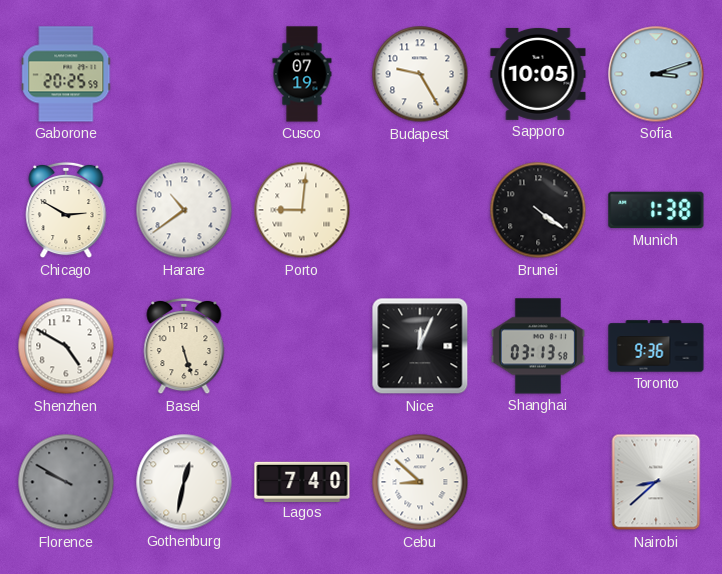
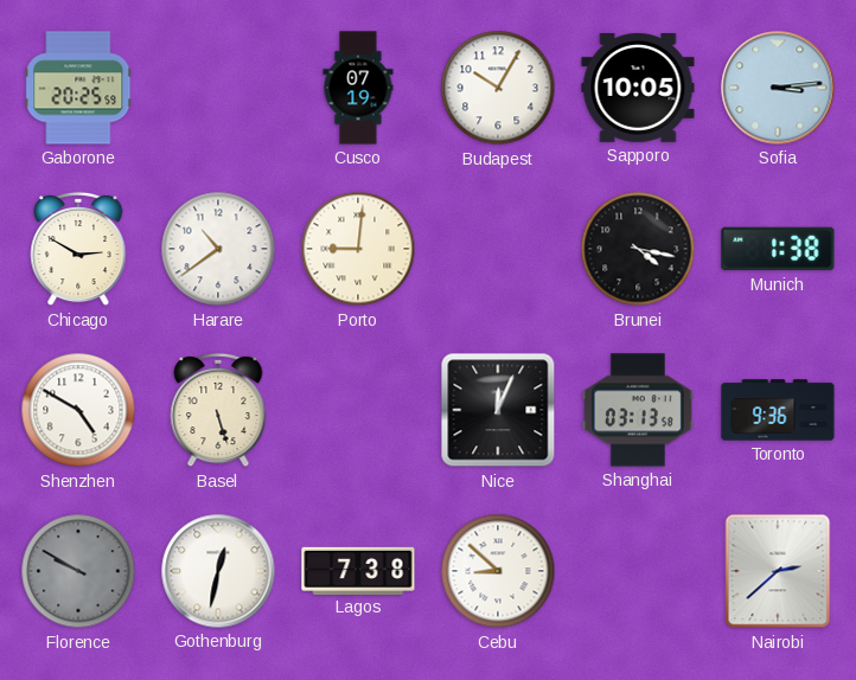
Budapest: 9:25 -> 10:05
Sofia: 3:12 -> 3:14
Brunei: 4:21 -> 4:17
Lagos: 7:40 -> 7:38
Nairobi: 8:38 -> 2:38
